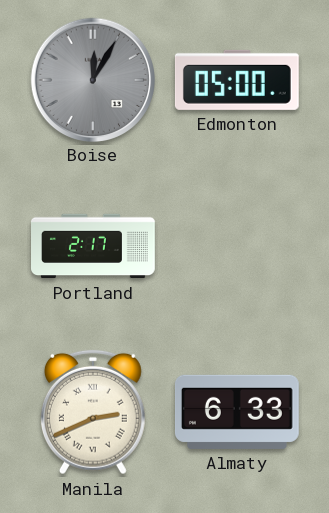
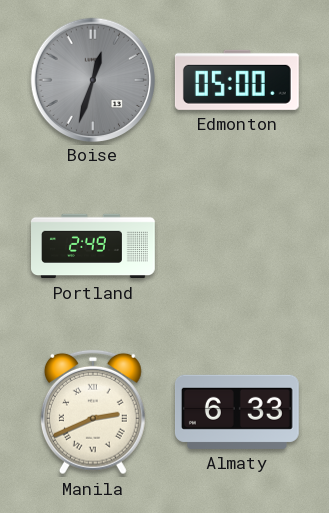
Boise: 12:05 -> 12:33
Portland: 2:17 -> 2:49
